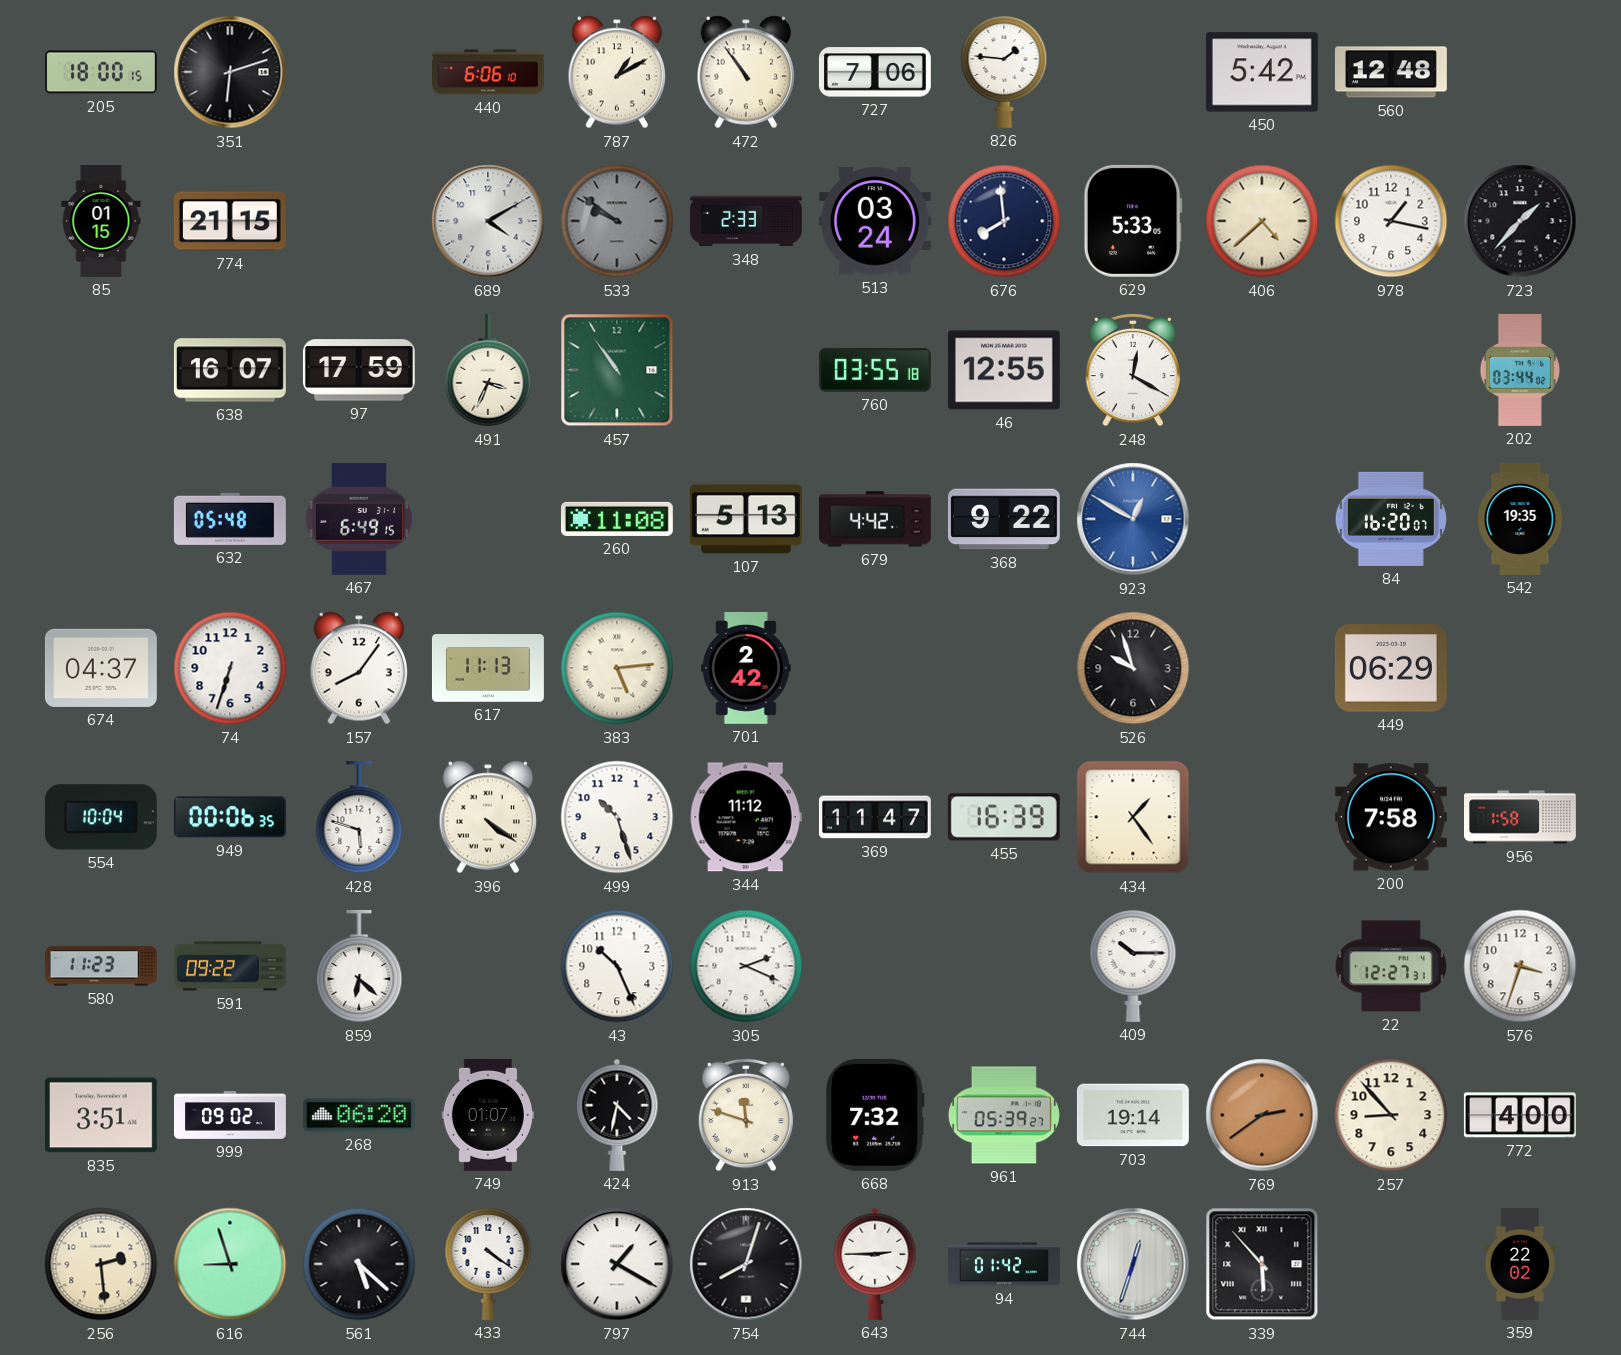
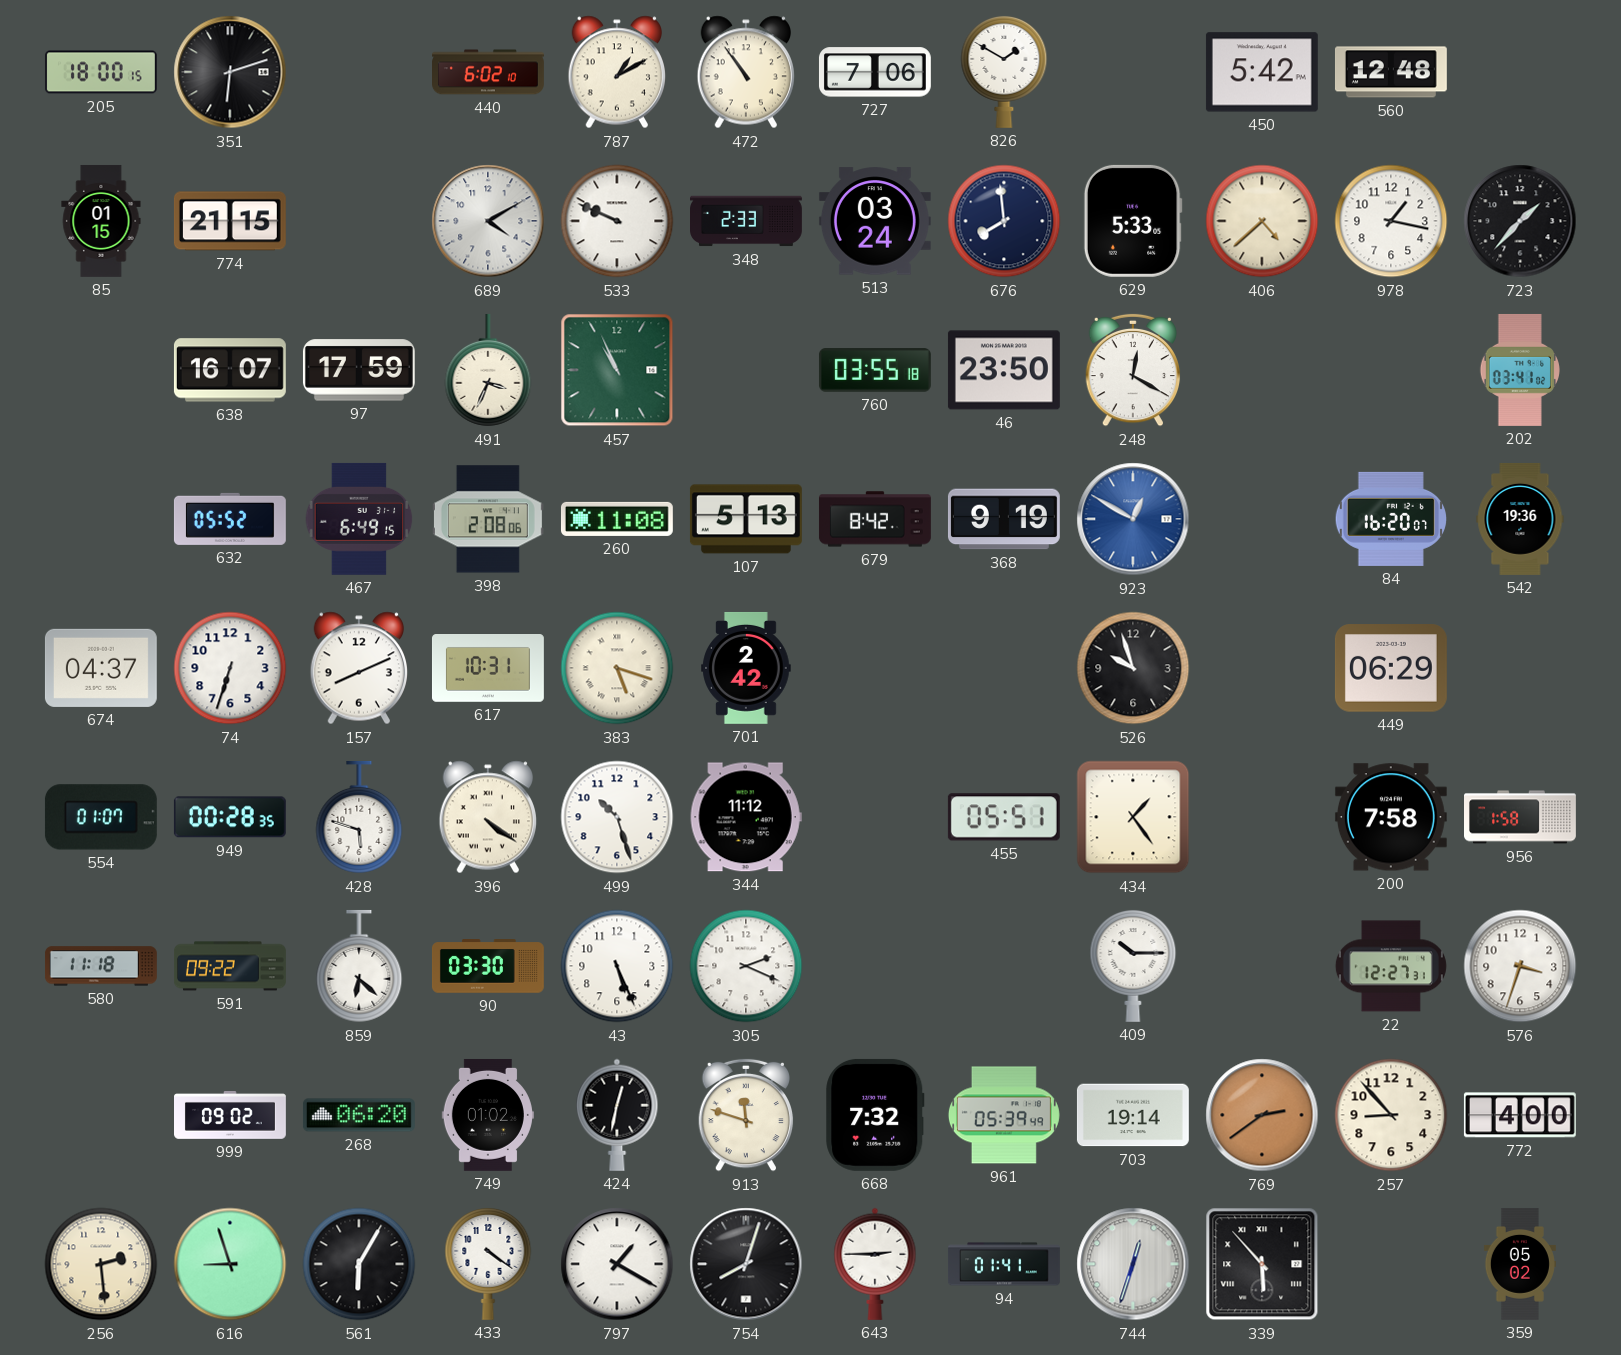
440: 6:06 -> 6:02
826: 1:46 -> 1:50
533: 9:51 -> 9:49
533 dial: grey -> white
457: 10:54 -> 10:56
46: 12:55 -> 23:50
202: 03:44 -> 03:41
632: 05:48 -> 05:52
398: none -> 2:08
679: 4:42 -> 8:42
368: 9:22 -> 9:19
542: 19:35 -> 19:36
157: 8:06 -> 8:11
617: 11:13 -> 10:31
383: 5:14 -> 5:18
554: 10:04 -> 01:07
949: 00:06 -> 00:28
369: 11:47 -> none
455: 16:39 -> 05:51
580: 11:23 -> 11:18
90: none -> 03:30
43: 10:26 -> 5:26
835: 3:51 -> none
749: 01:07 -> 01:02
424: 4:32 -> 12:32
961: 05:39:27 -> 05:39:49
561: 5:22 -> 6:05
94: 01:42 -> 01:41
359: 22:02 -> 05:02
